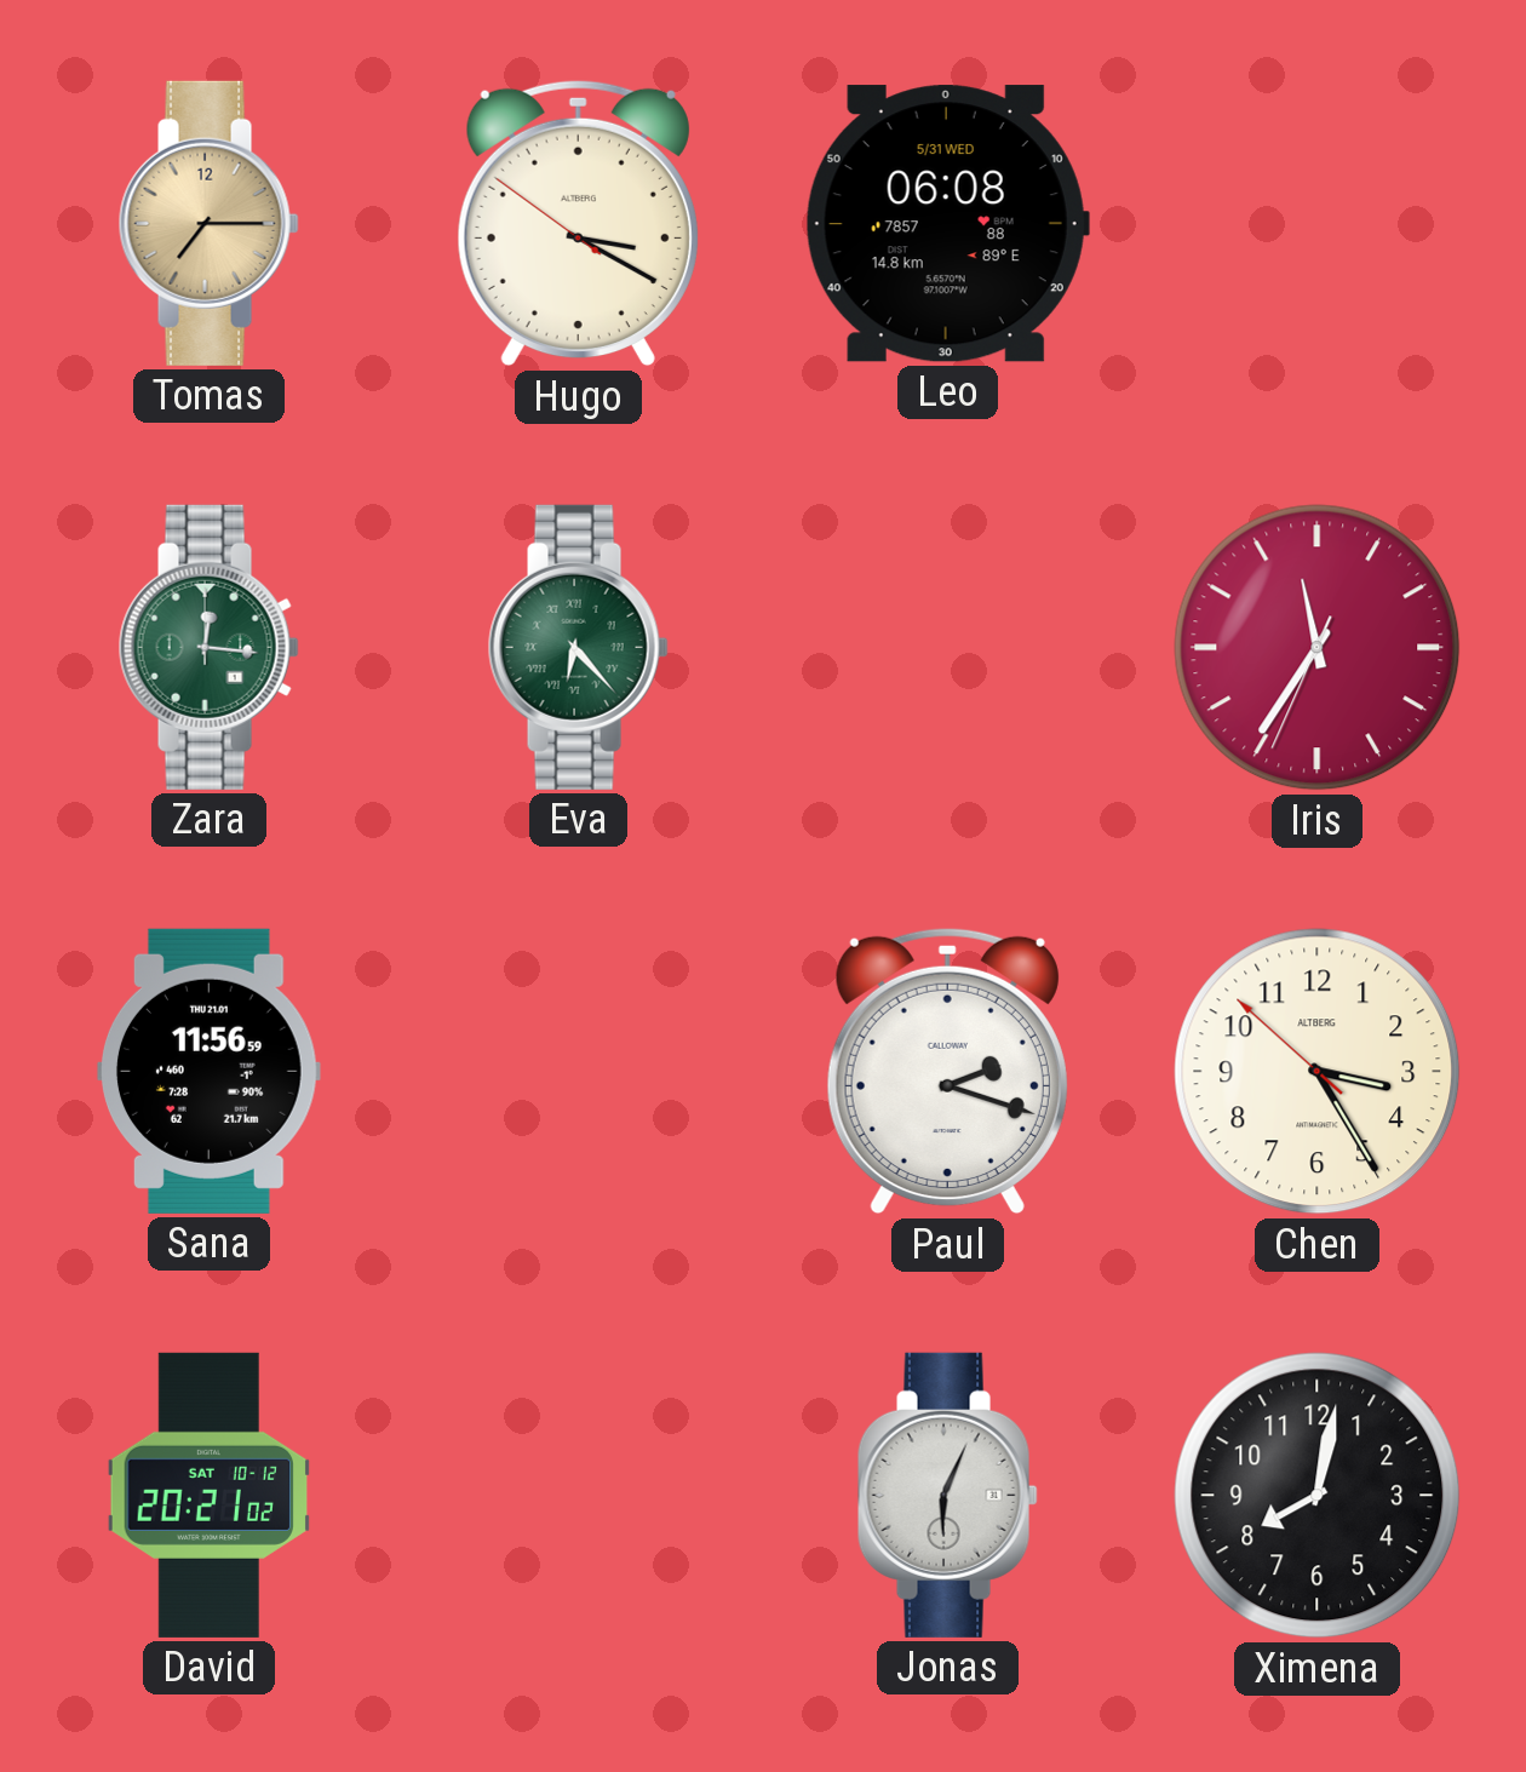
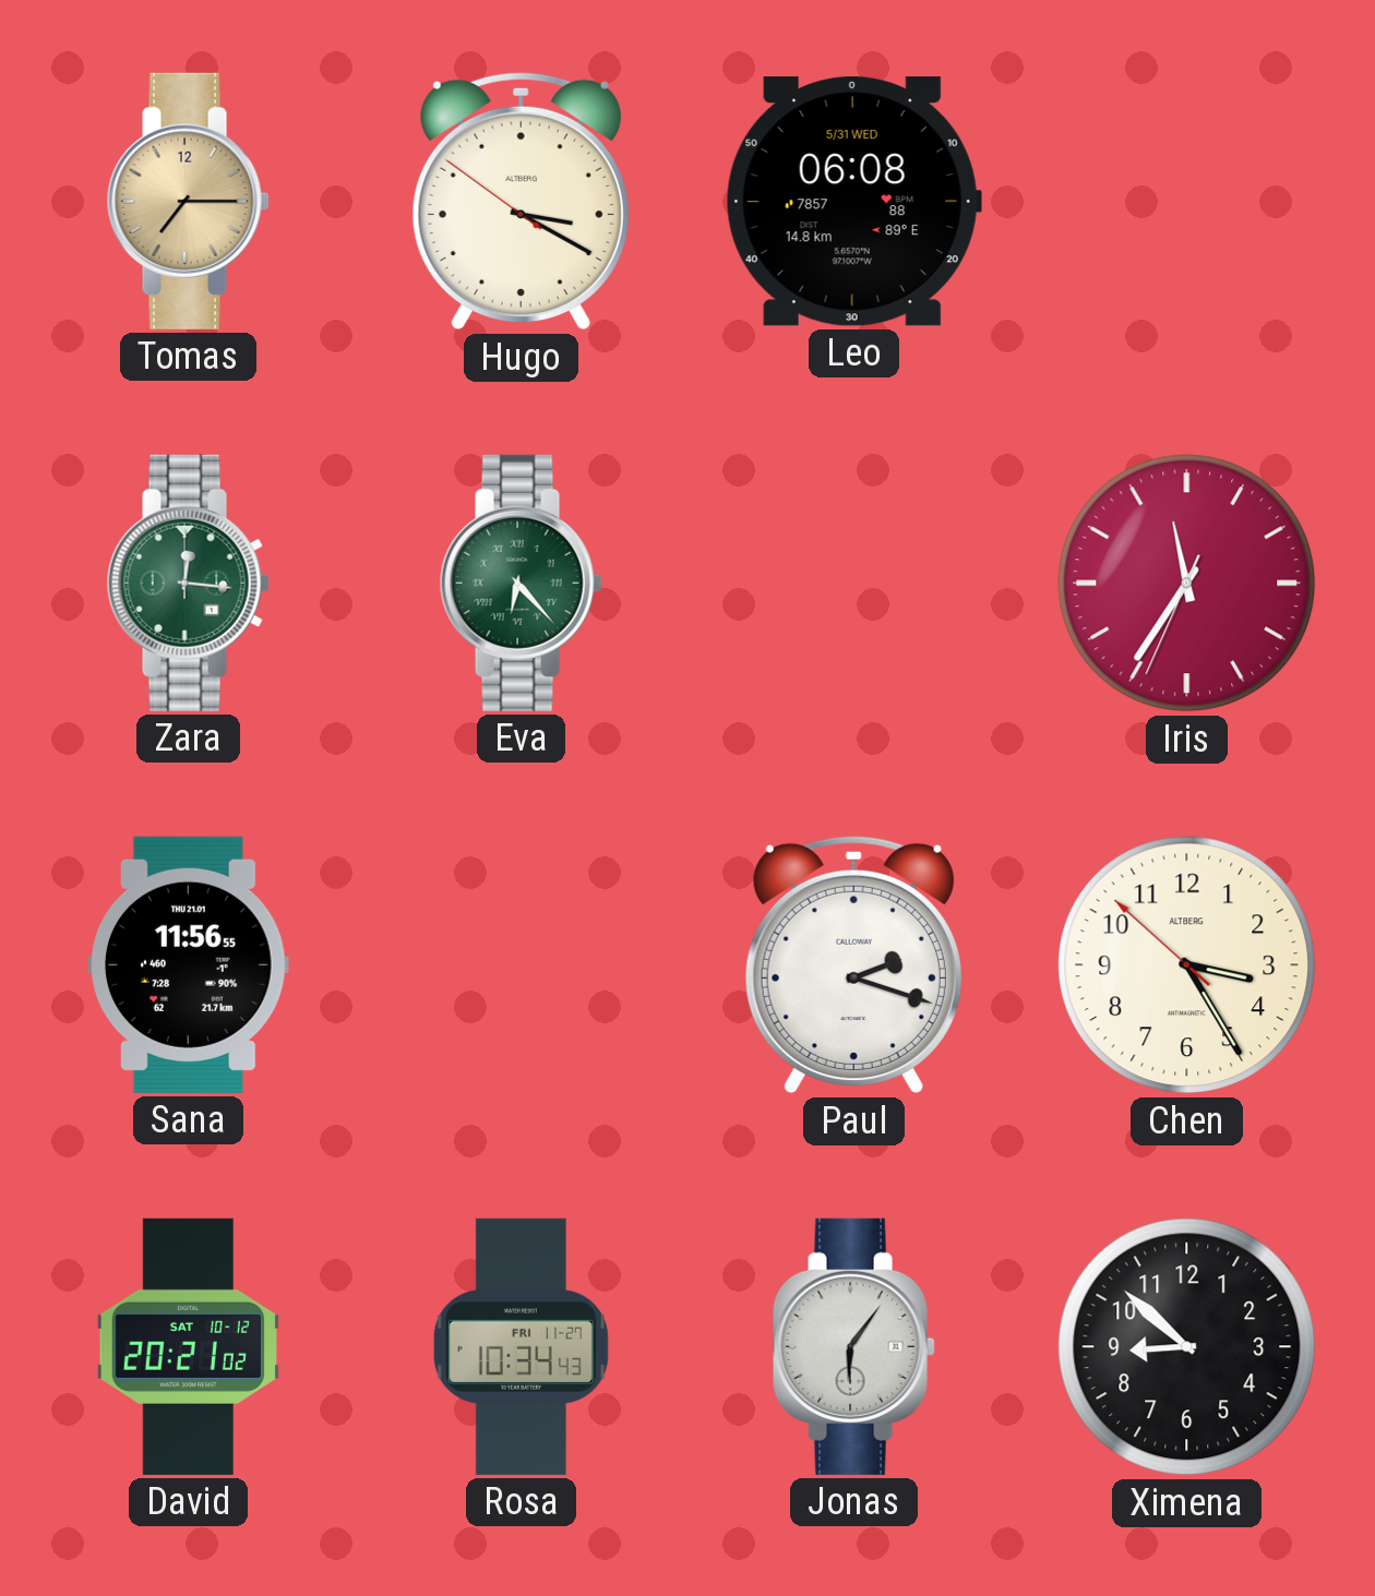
Sana: 11:56:59 -> 11:56:55
Rosa: none -> 10:34
Jonas: 6:04 -> 6:06
Ximena: 8:02 -> 8:52
